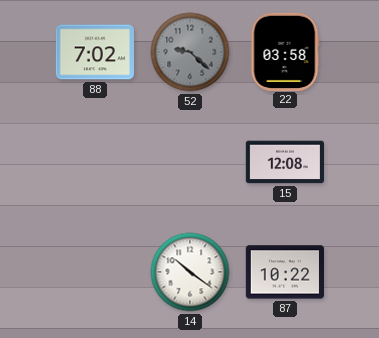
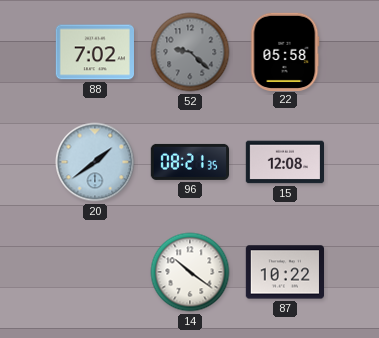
22: 03:58 -> 05:58
20: none -> 1:39
96: none -> 08:21
